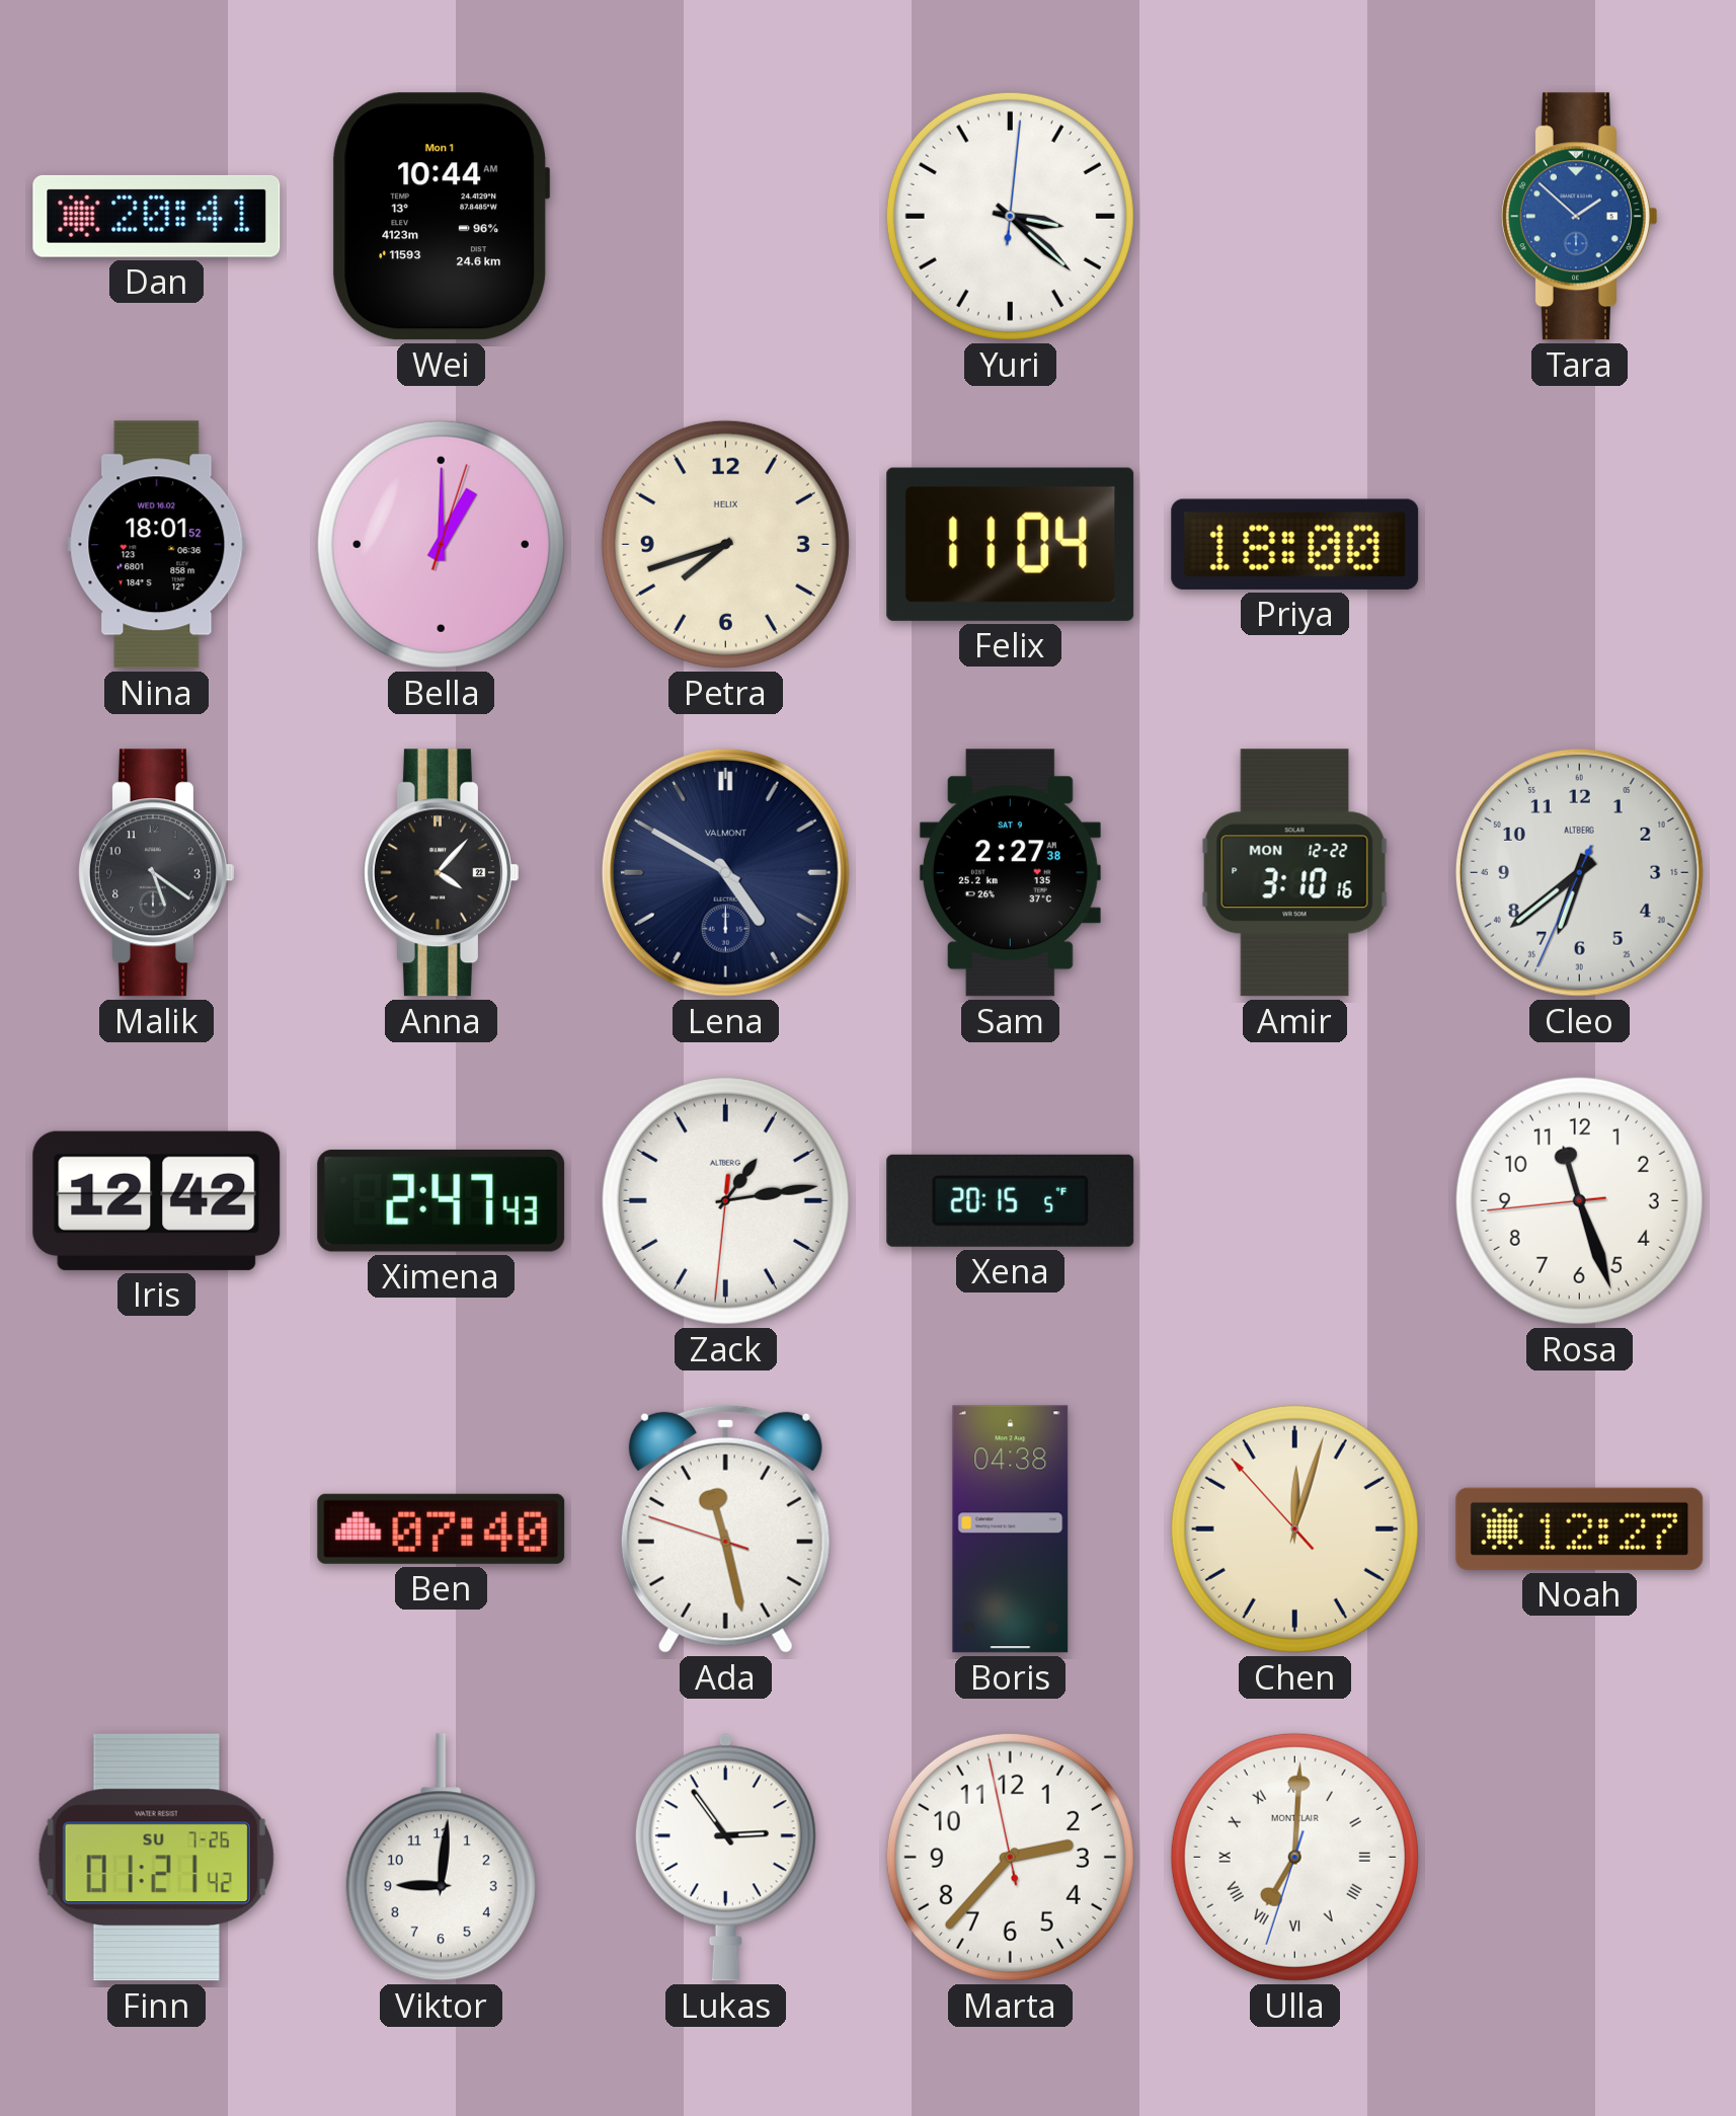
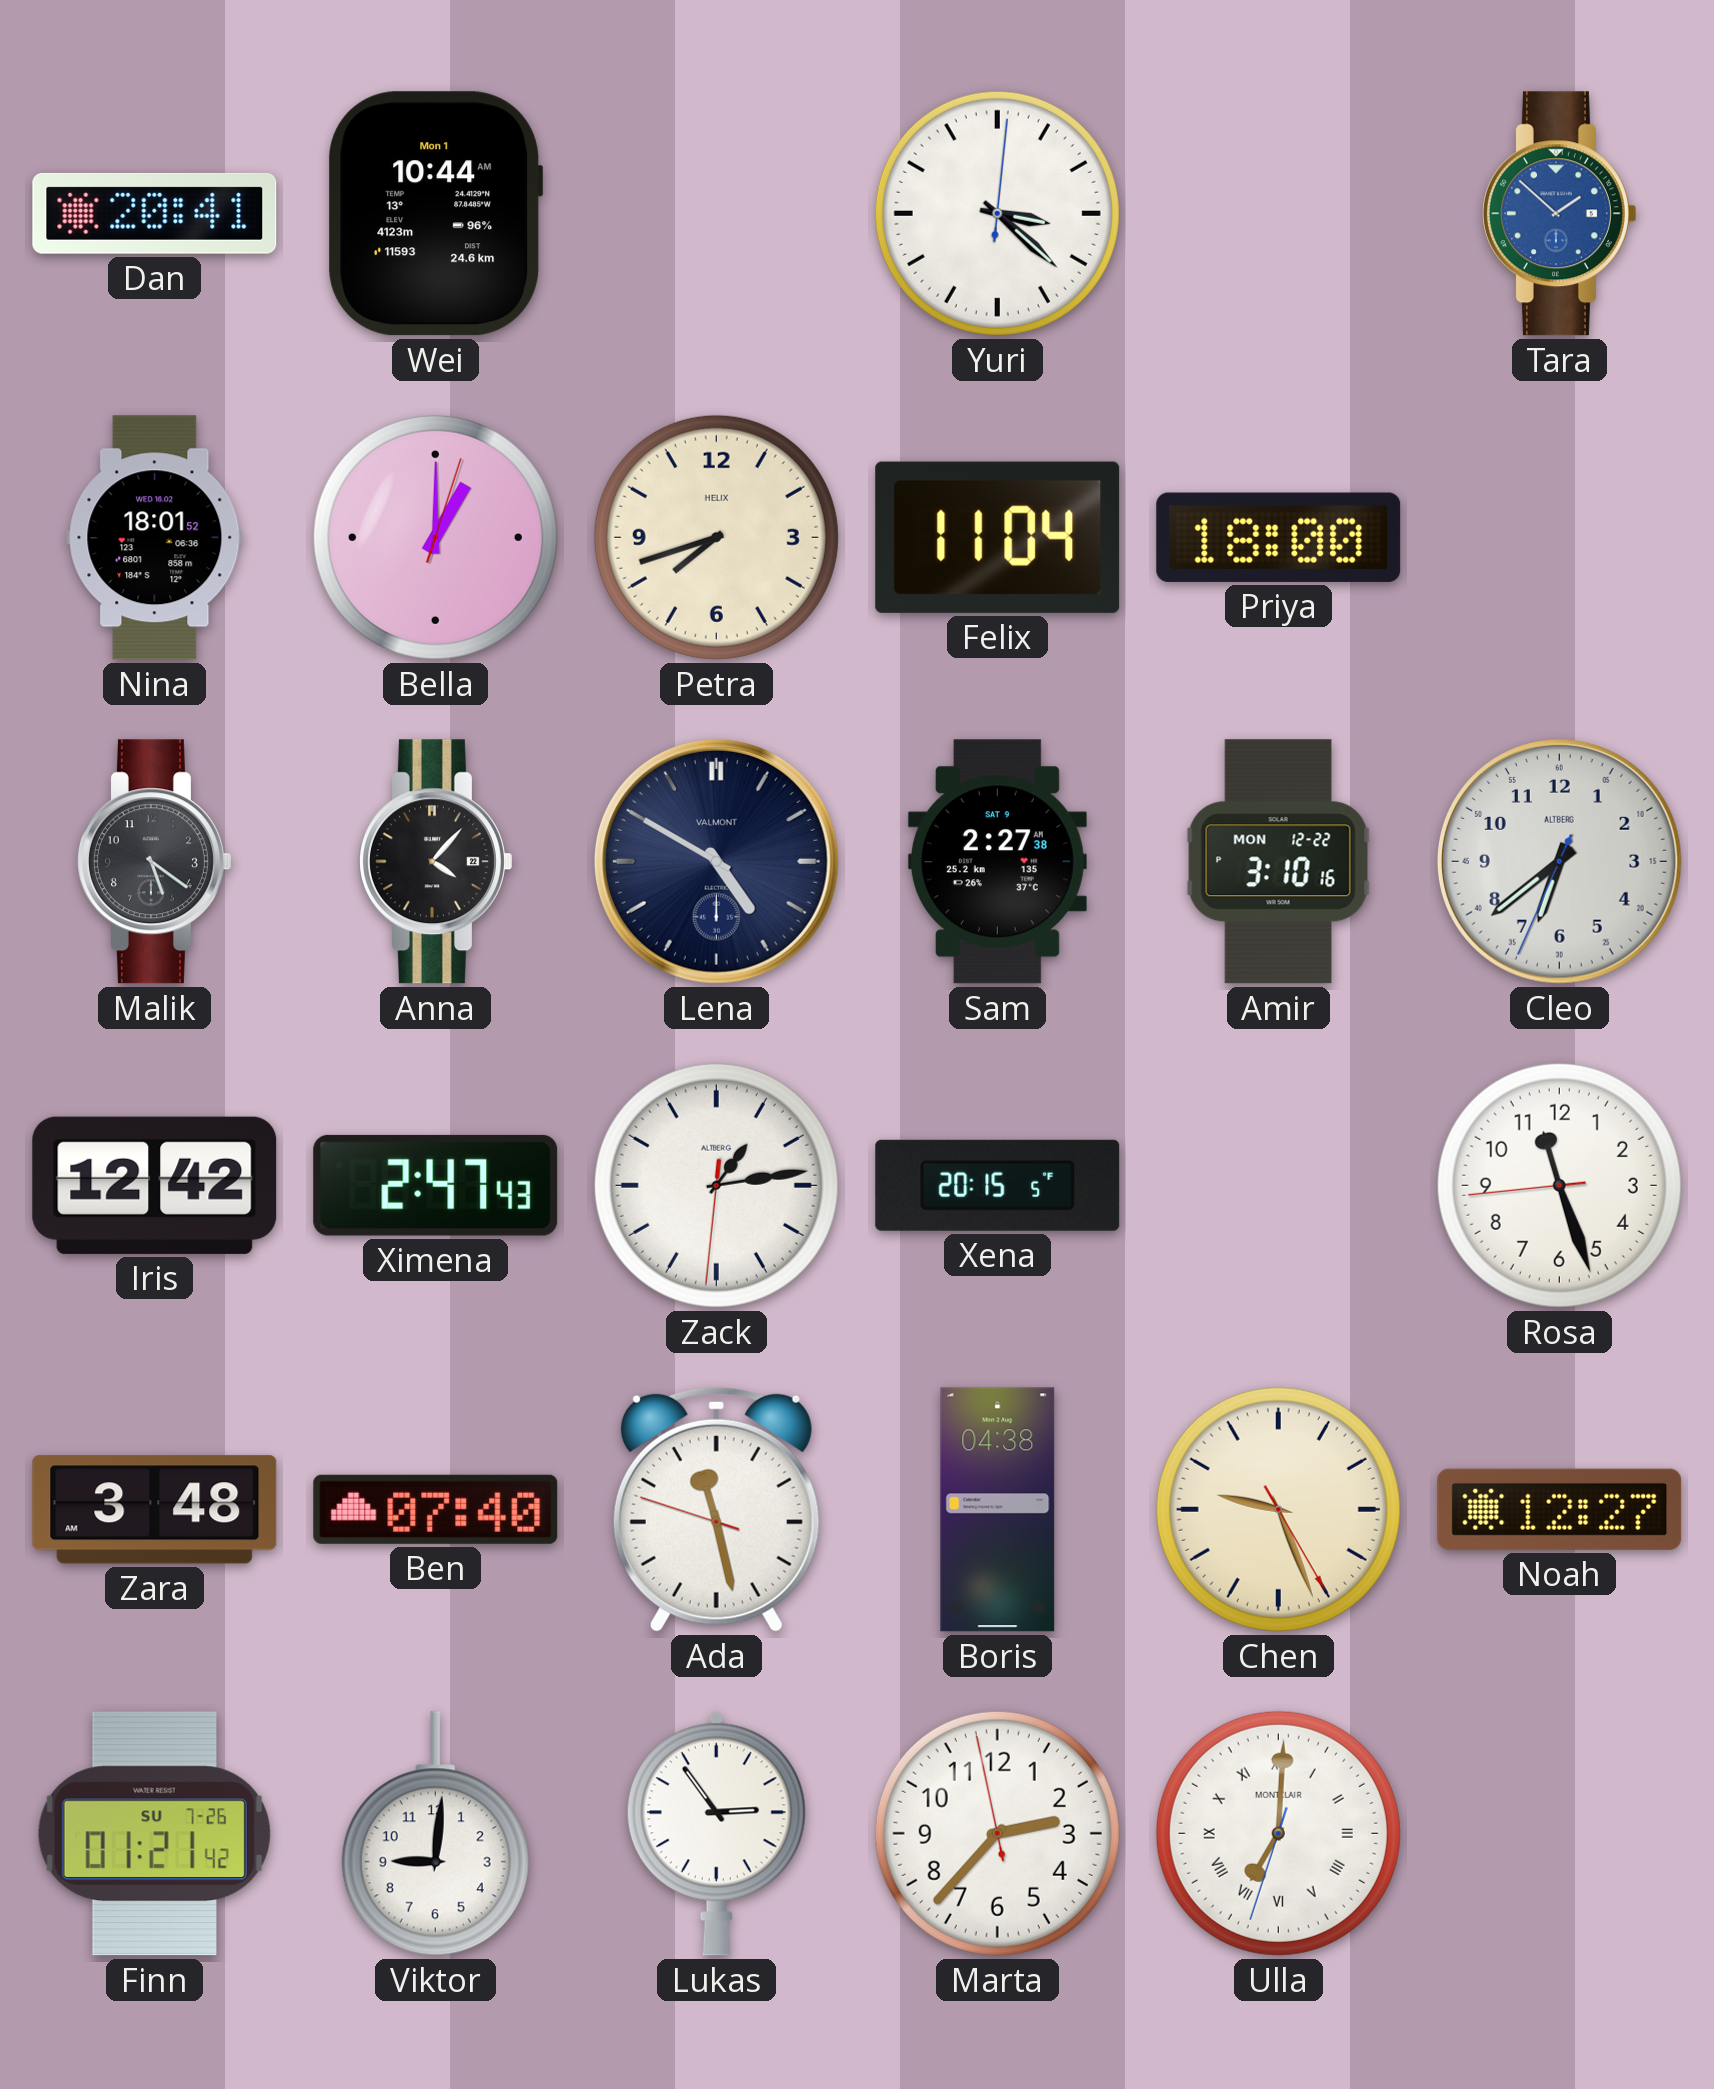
Zara: none -> 3:48
Chen: 12:02 -> 9:26
